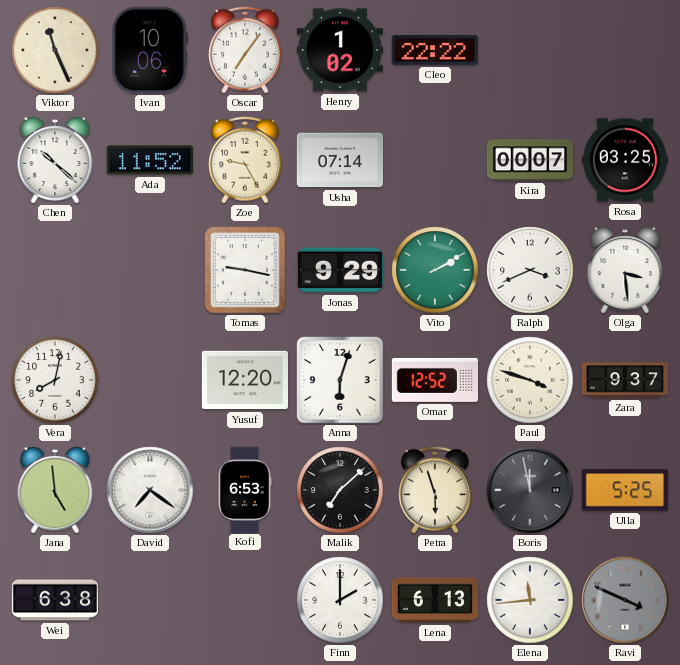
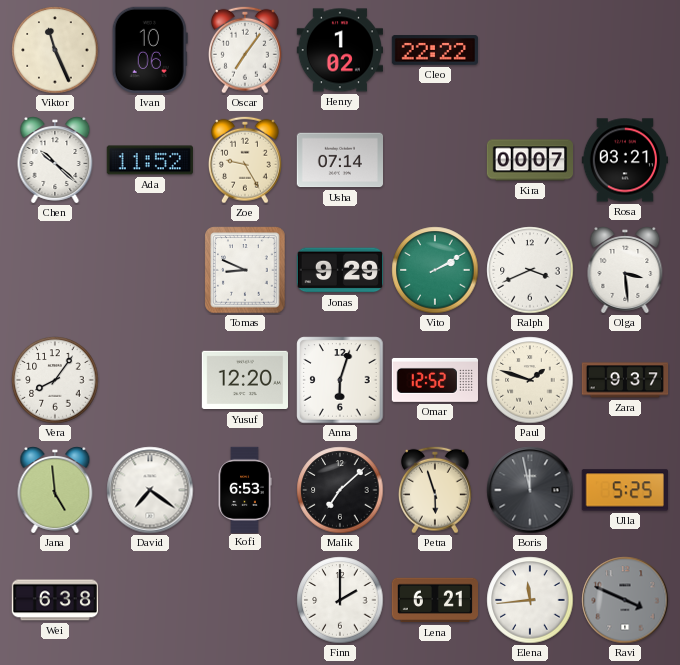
Rosa: 03:25 -> 03:21
Tomas: 9:17 -> 8:49
Vera: 8:02 -> 8:06
Paul: 3:48 -> 1:48
Lena: 6:13 -> 6:21
